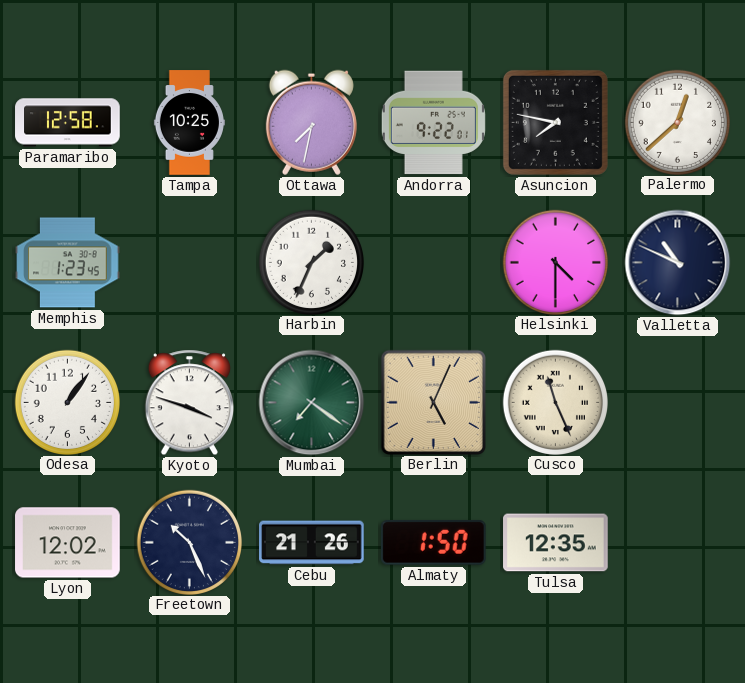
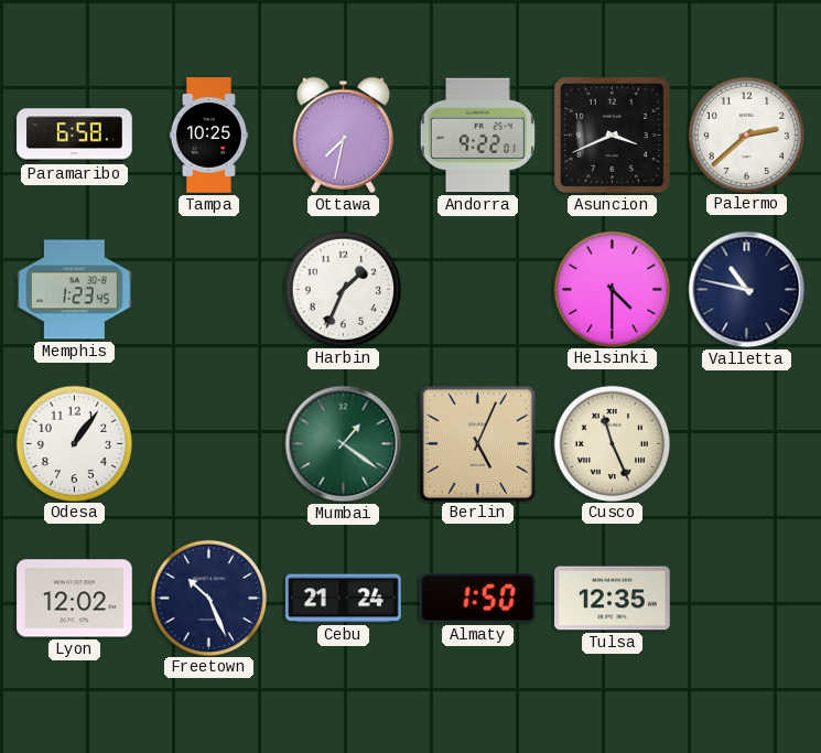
Paramaribo: 12:58 -> 6:58
Asuncion: 7:47 -> 3:41
Palermo: 12:38 -> 2:38
Valletta: 10:49 -> 10:47
Kyoto: 3:48 -> none
Mumbai: 7:21 -> 1:21
Cebu: 21:26 -> 21:24
